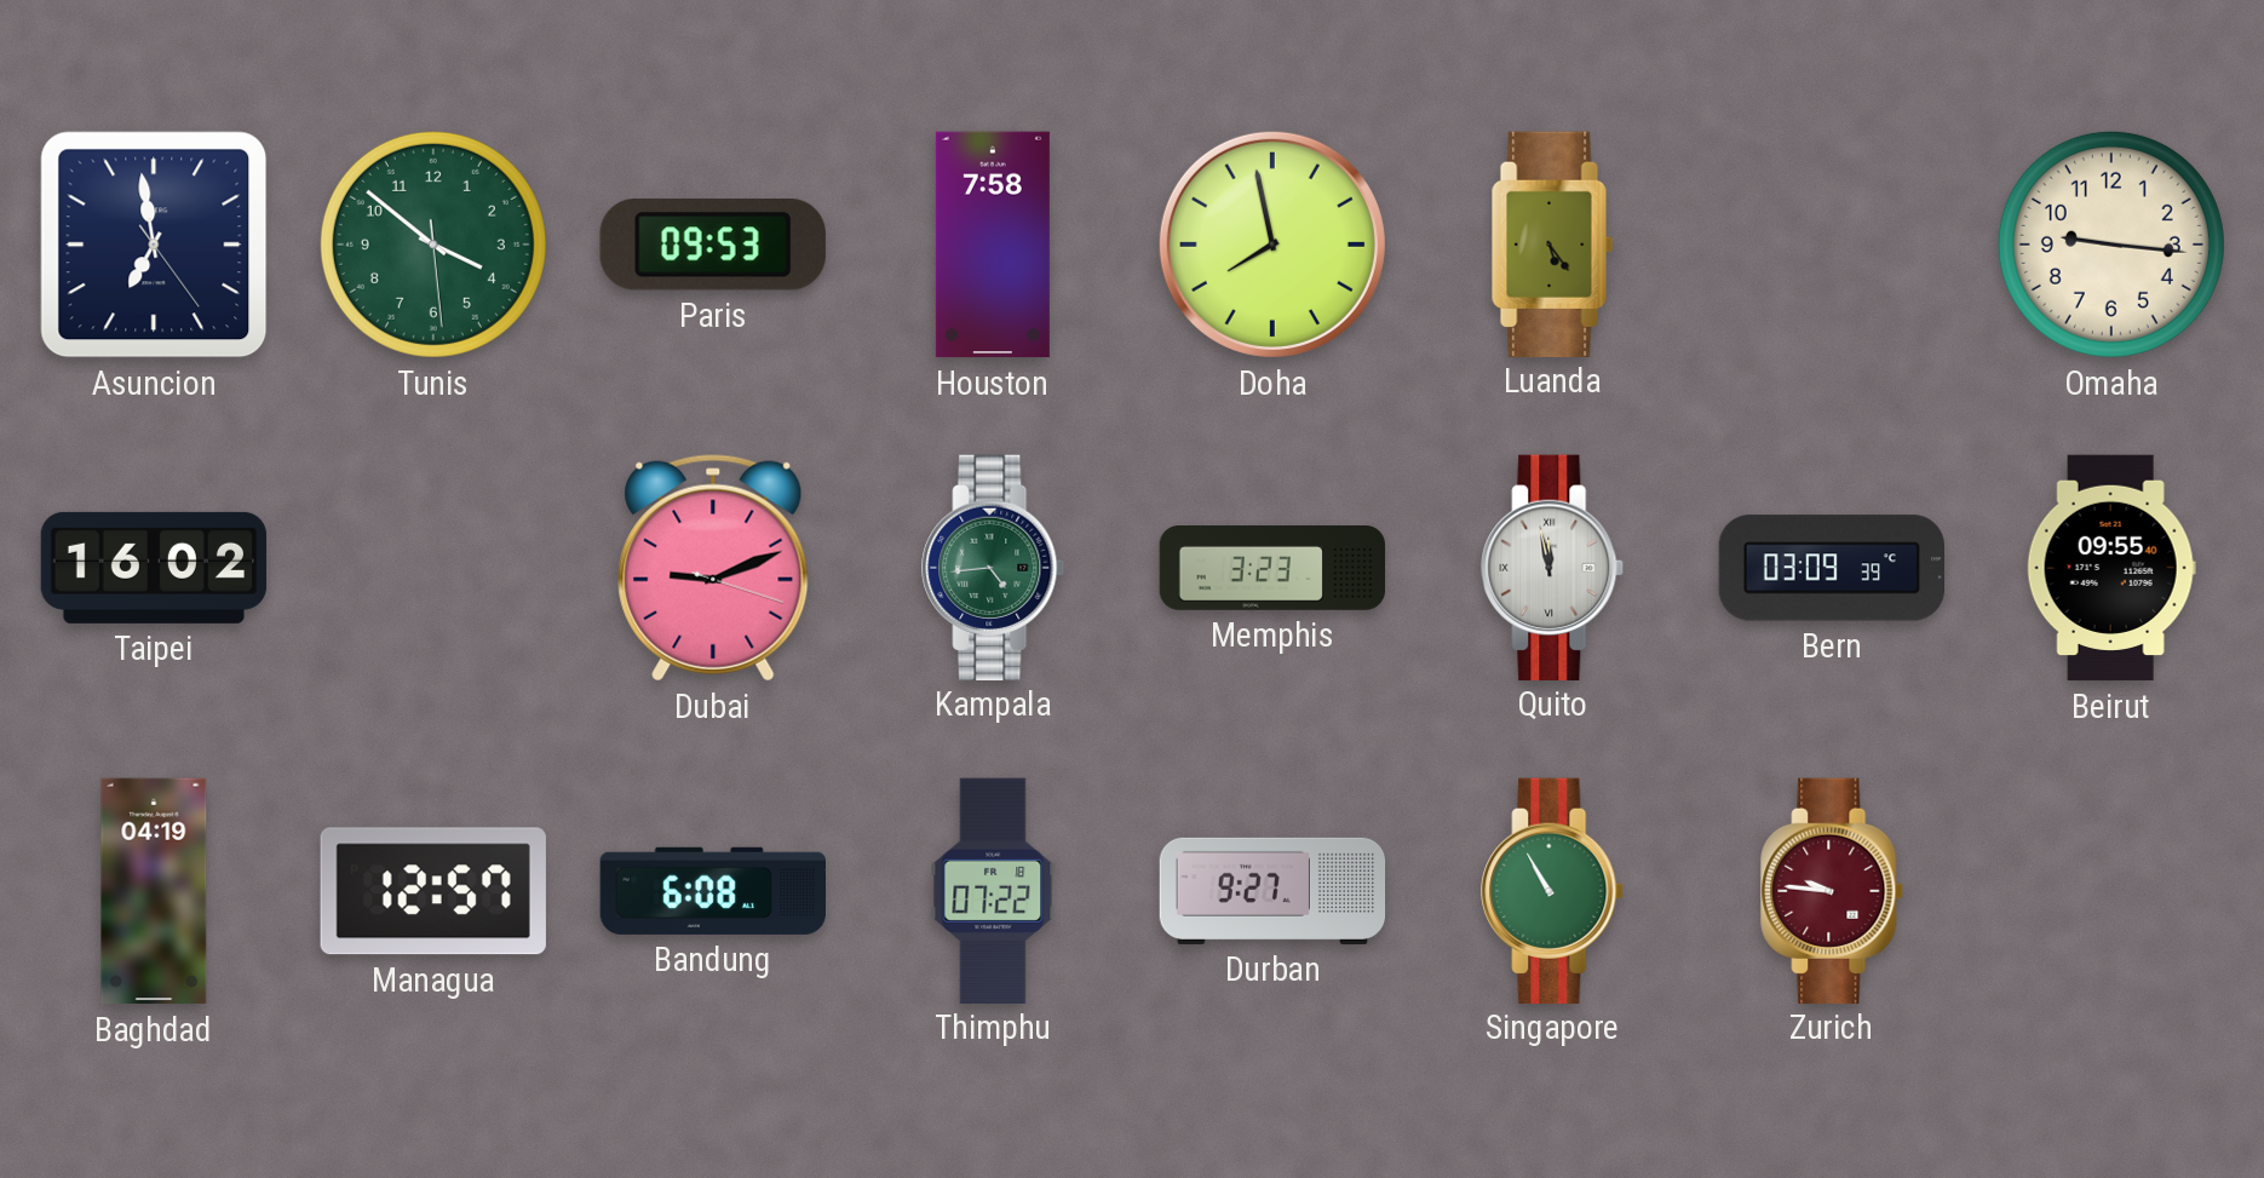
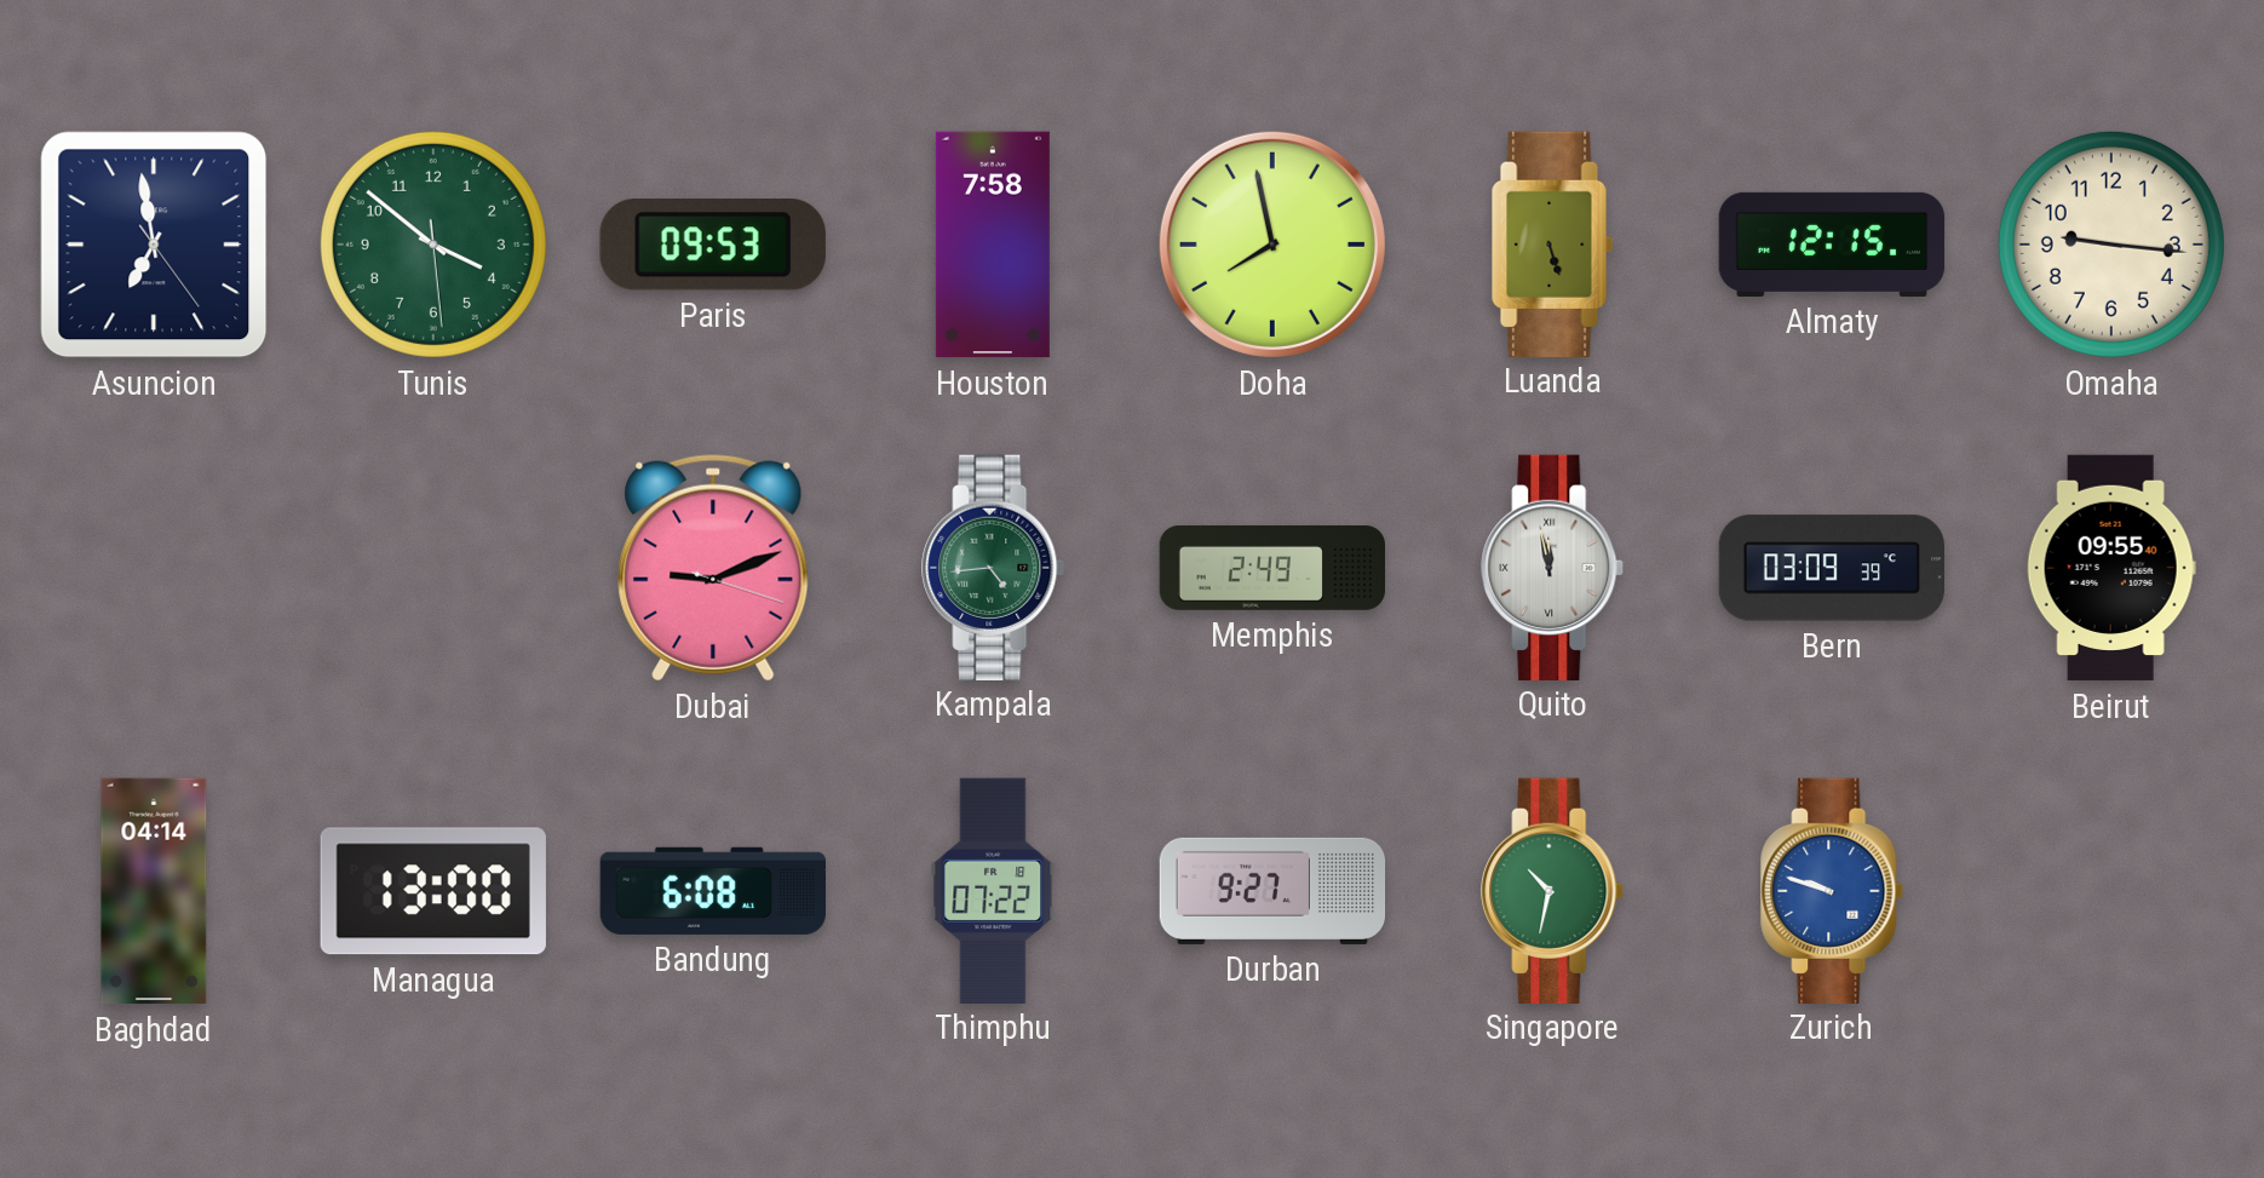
Luanda: 5:24 -> 5:27
Almaty: none -> 12:15
Taipei: 16:02 -> none
Memphis: 3:23 -> 2:49
Baghdad: 04:19 -> 04:14
Managua: 12:57 -> 13:00
Singapore: 10:55 -> 10:32
Zurich: 9:46 -> 9:48
Zurich dial: burgundy -> blue
